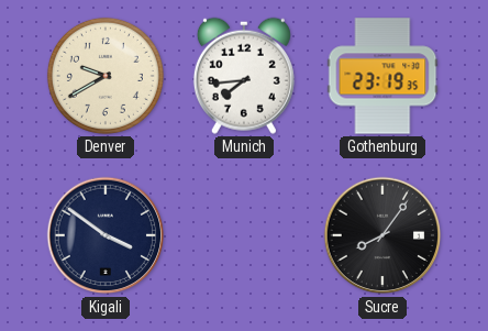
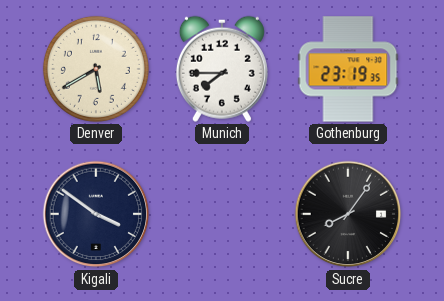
Denver: 9:40 -> 5:40
Munich: 7:44 -> 7:45
